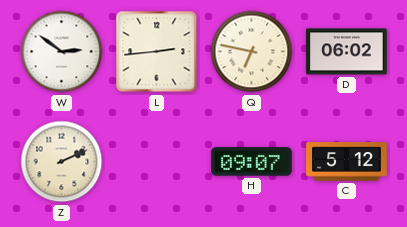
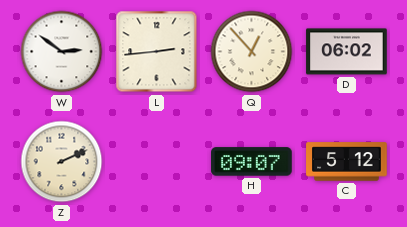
Q: 6:47 -> 12:53
